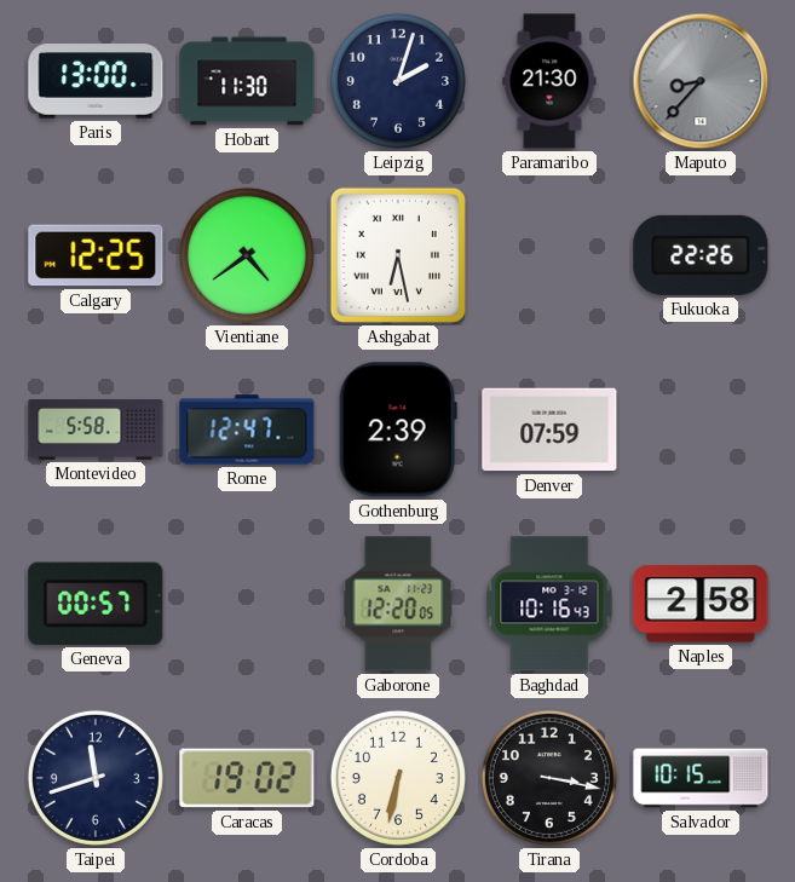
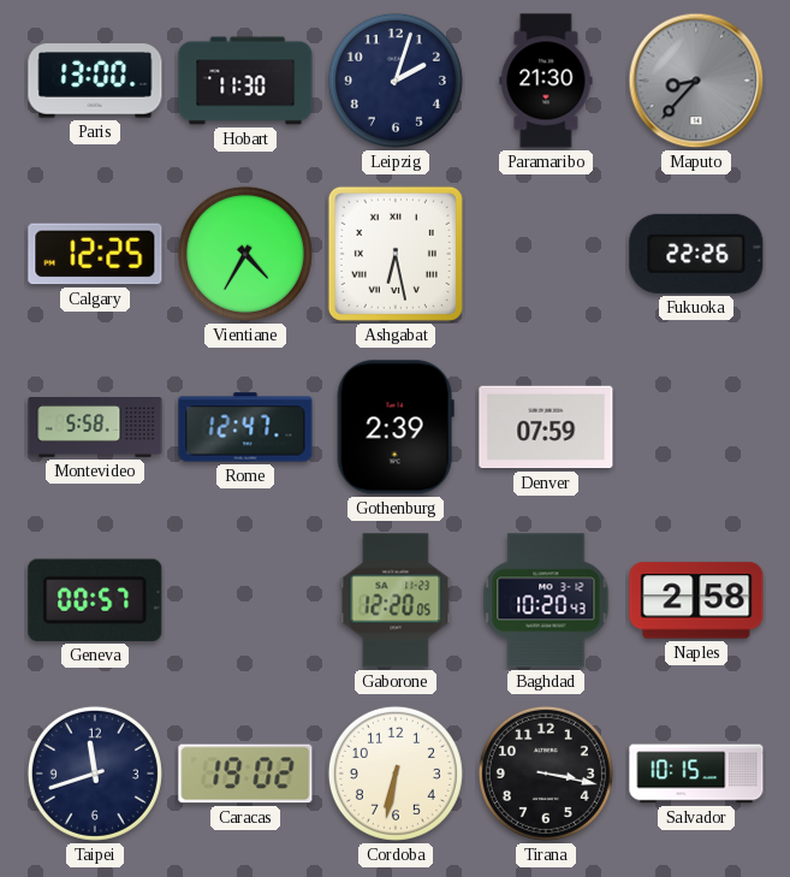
Vientiane: 4:39 -> 4:35
Baghdad: 10:16 -> 10:20
